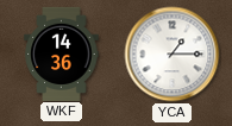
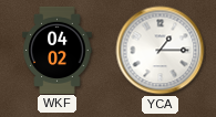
WKF: 14:36 -> 04:02
